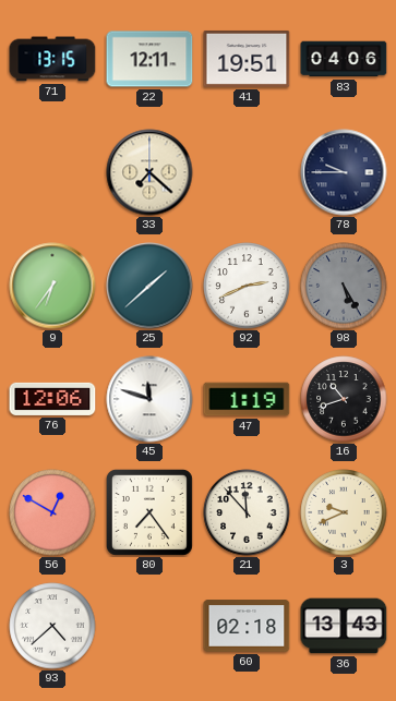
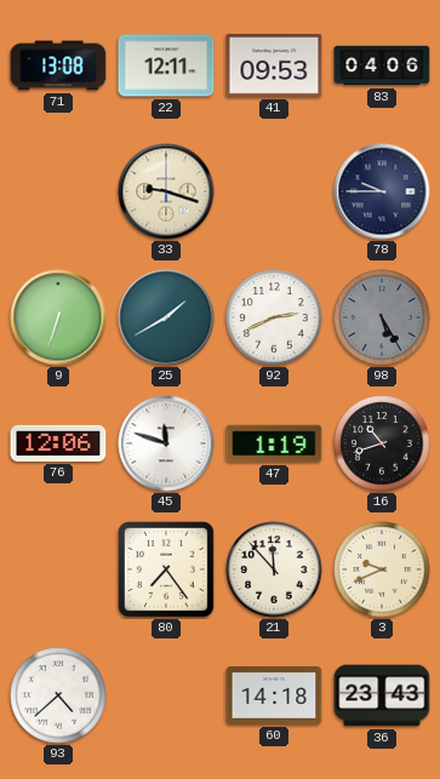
71: 13:15 -> 13:08
41: 19:51 -> 09:53
33: 7:22 -> 9:18
9: 6:36 -> 6:33
25: 1:38 -> 1:40
56: 12:50 -> none
60: 02:18 -> 14:18
36: 13:43 -> 23:43
